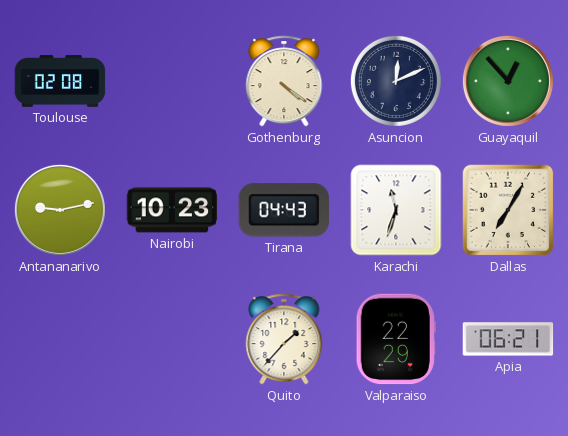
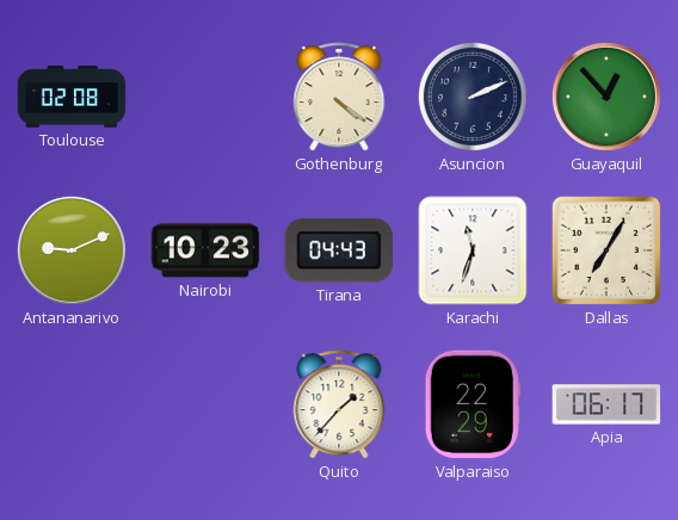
Asuncion: 12:11 -> 2:11
Antananarivo: 9:13 -> 9:11
Apia: 06:21 -> 06:17
